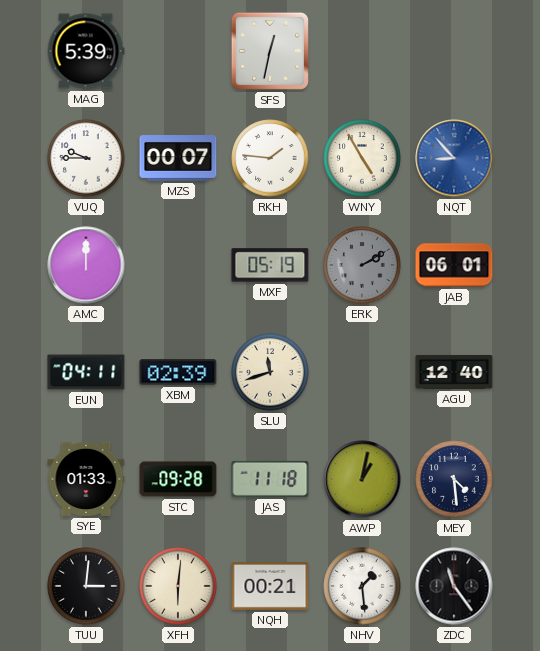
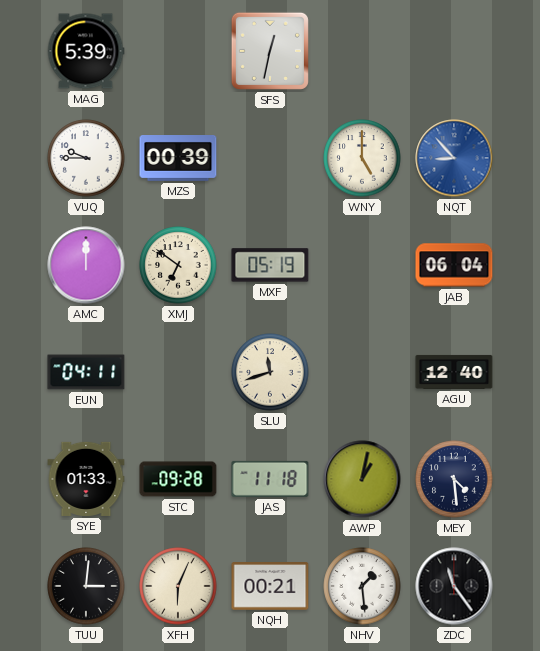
MZS: 00:07 -> 00:39
RKH: 1:46 -> none
WNY: 4:55 -> 5:00
XMJ: none -> 6:51
ERK: 2:10 -> none
JAB: 06:01 -> 06:04
XBM: 02:39 -> none
XFH: 6:01 -> 6:04
